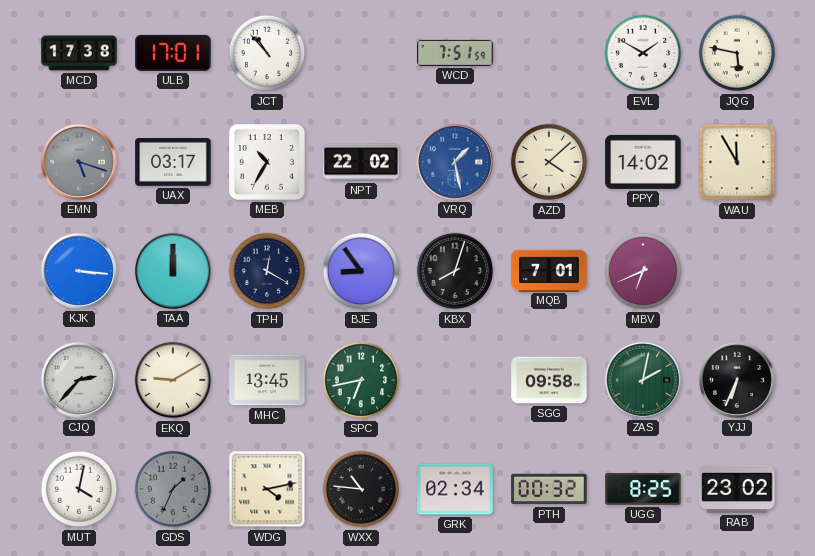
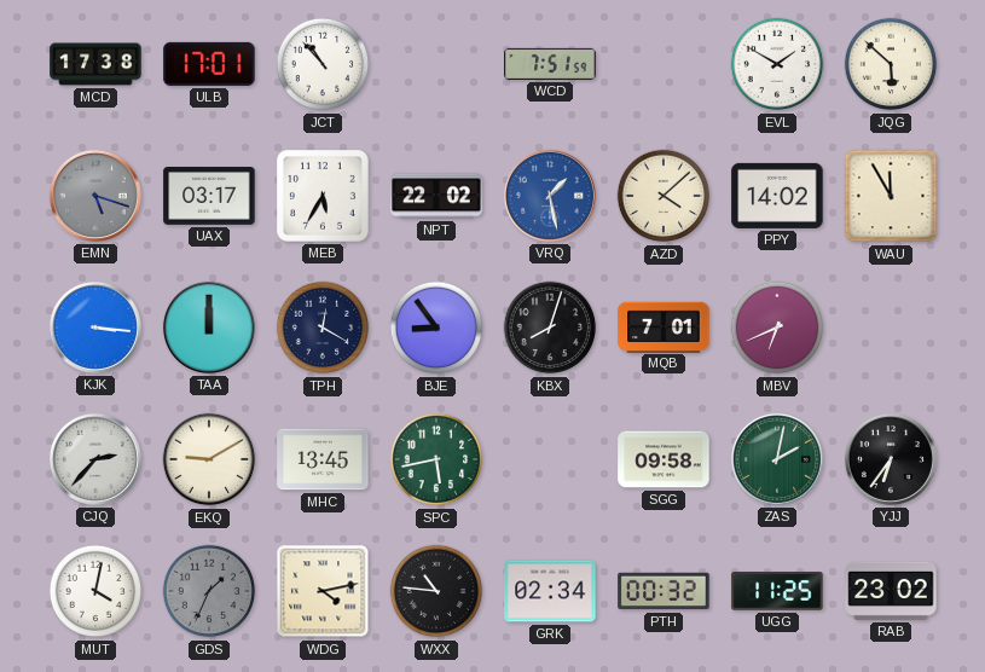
JQG: 5:47 -> 5:52
MEB: 10:35 -> 5:35
SPC: 6:43 -> 5:43
YJJ: 6:34 -> 6:36
UGG: 8:25 -> 11:25
